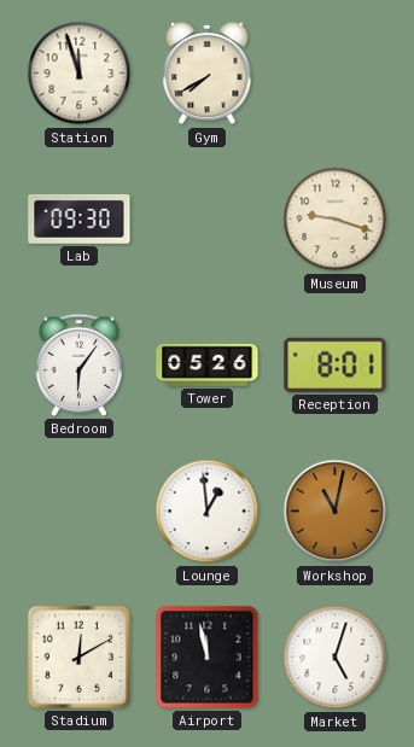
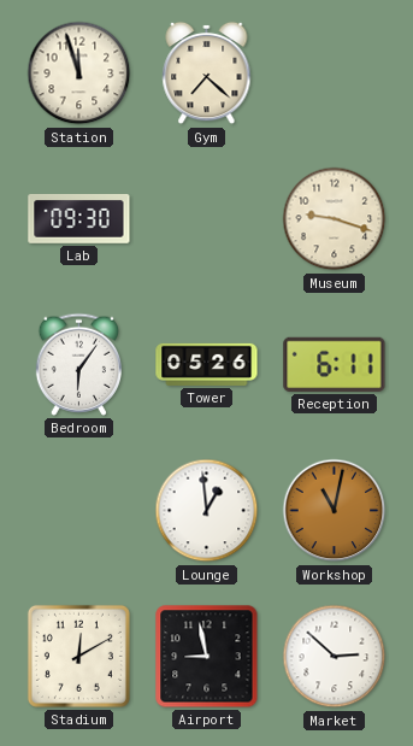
Gym: 7:40 -> 7:22
Reception: 8:01 -> 6:11
Airport: 11:58 -> 8:58
Market: 5:03 -> 2:52
